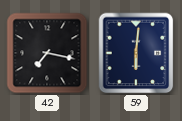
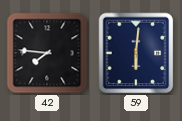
42: 7:17 -> 7:46
